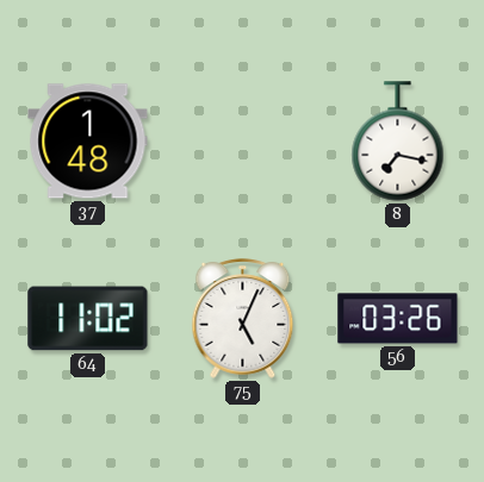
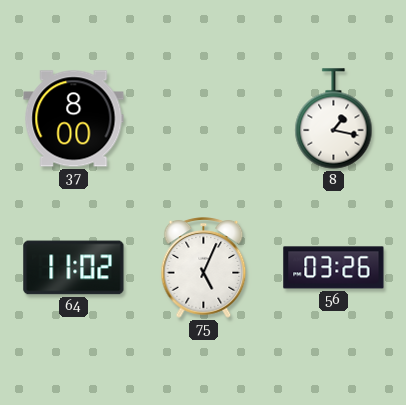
37: 1:48 -> 8:00
8: 7:17 -> 1:17
